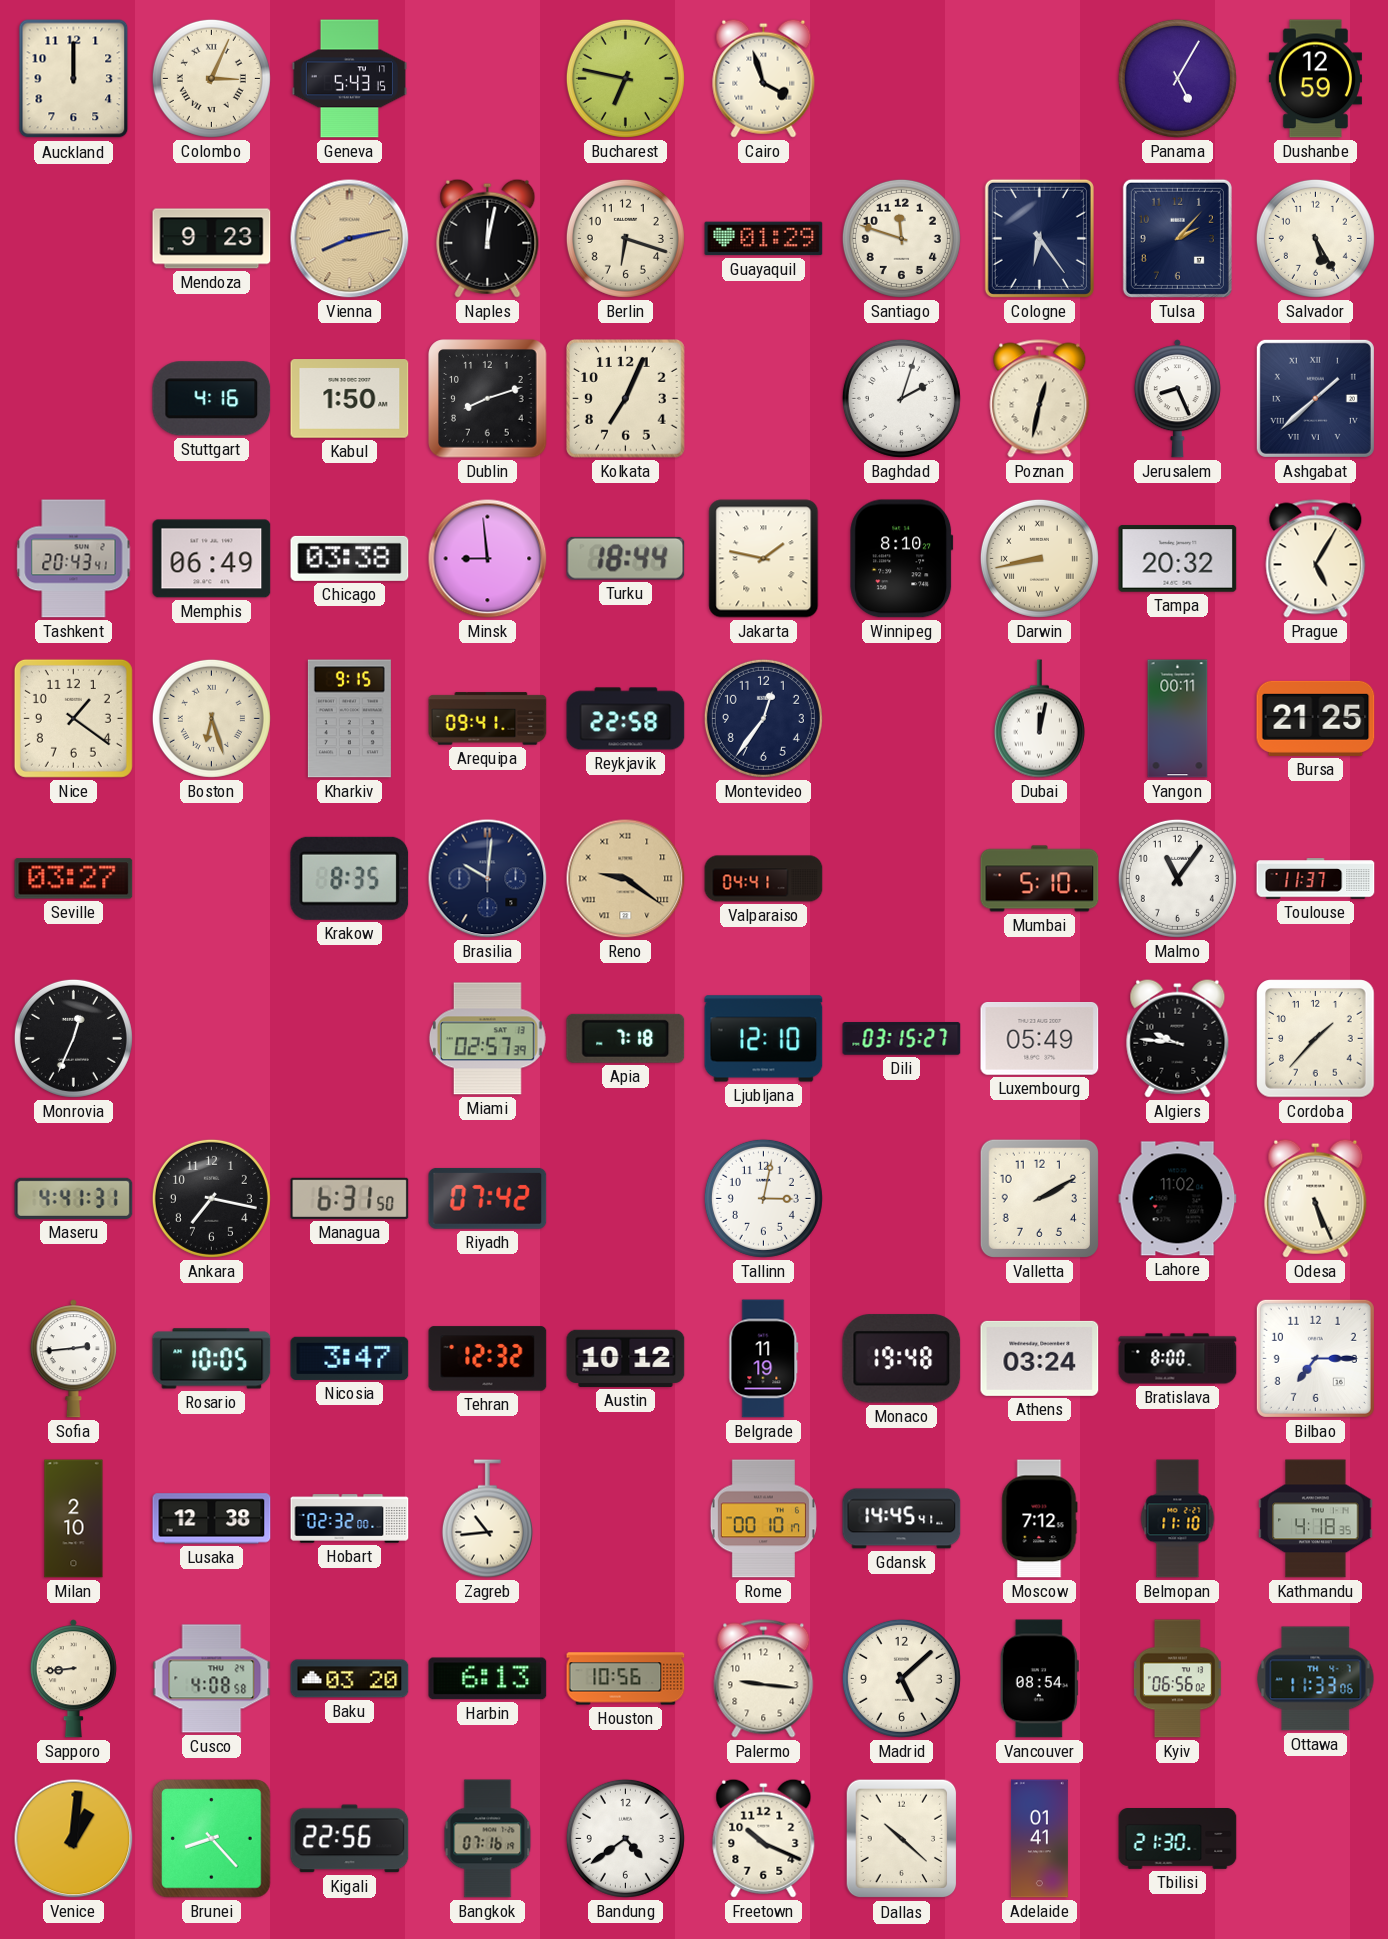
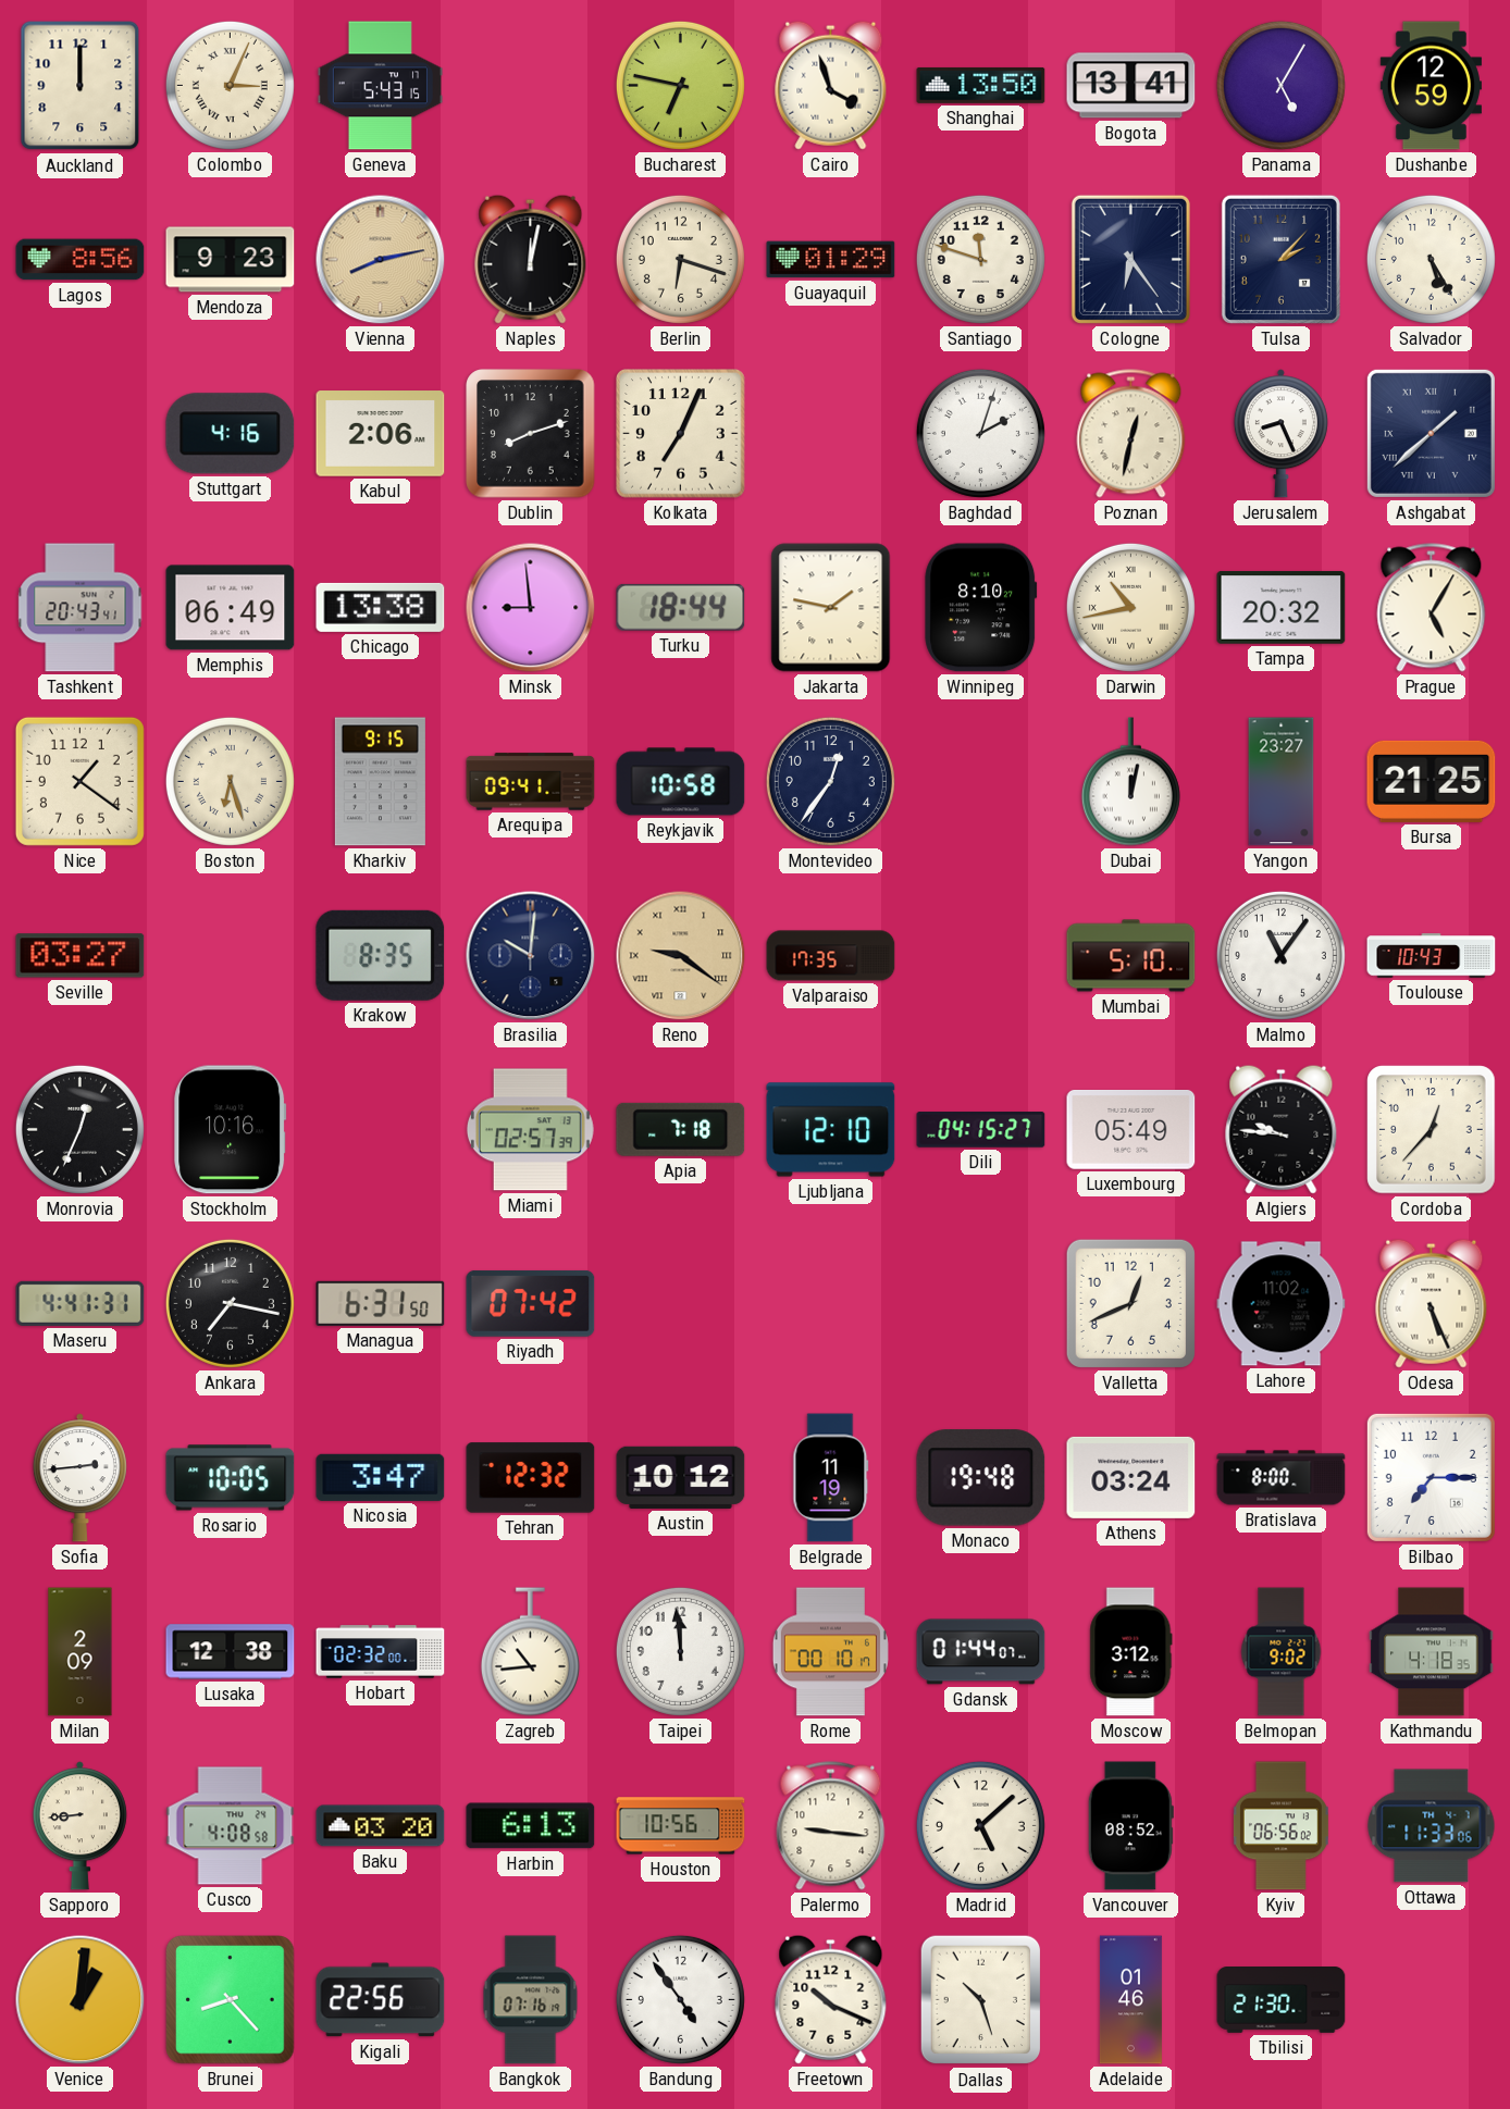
Shanghai: none -> 13:50
Bogota: none -> 13:41
Lagos: none -> 8:56
Kabul: 1:50 -> 2:06
Chicago: 03:38 -> 13:38
Darwin: 8:43 -> 10:43
Reykjavik: 22:58 -> 10:58
Yangon: 00:11 -> 23:27
Valparaiso: 04:41 -> 17:35
Toulouse: 11:37 -> 10:43
Stockholm: none -> 10:16
Dili: 03:15 -> 04:15
Cordoba: 1:37 -> 12:37
Tallinn: 3:02 -> none
Valletta: 2:10 -> 12:41
Milan: 2:10 -> 2:09
Taipei: none -> 11:59
Gdansk: 14:45 -> 01:44
Moscow: 7:12 -> 3:12
Belmopan: 11:10 -> 9:02
Vancouver: 08:54 -> 08:52
Bandung: 4:39 -> 4:54
Dallas: 10:22 -> 10:27
Adelaide: 01:41 -> 01:46
